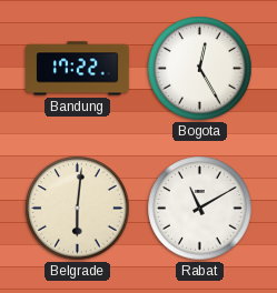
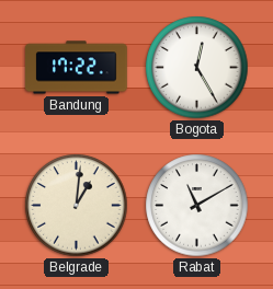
Belgrade: 6:01 -> 1:01
